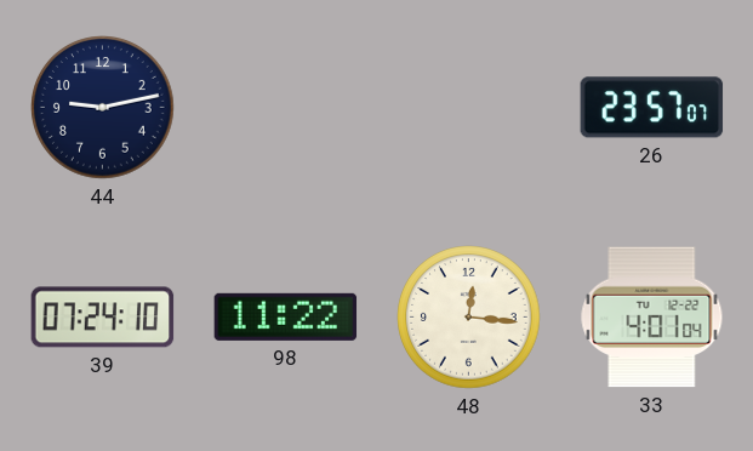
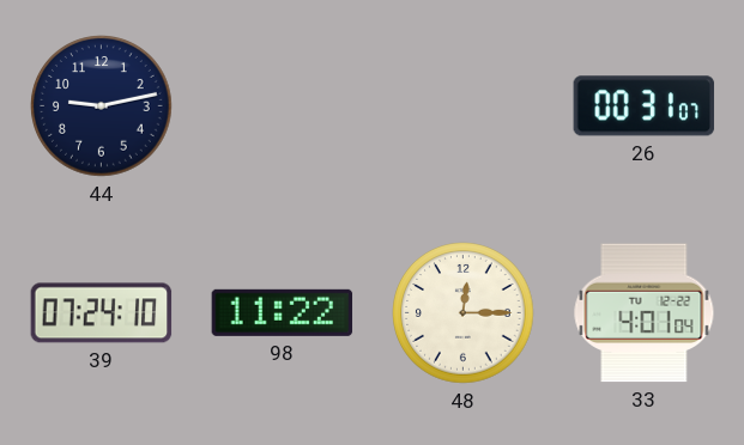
26: 23:57 -> 00:31
48: 12:16 -> 12:15
